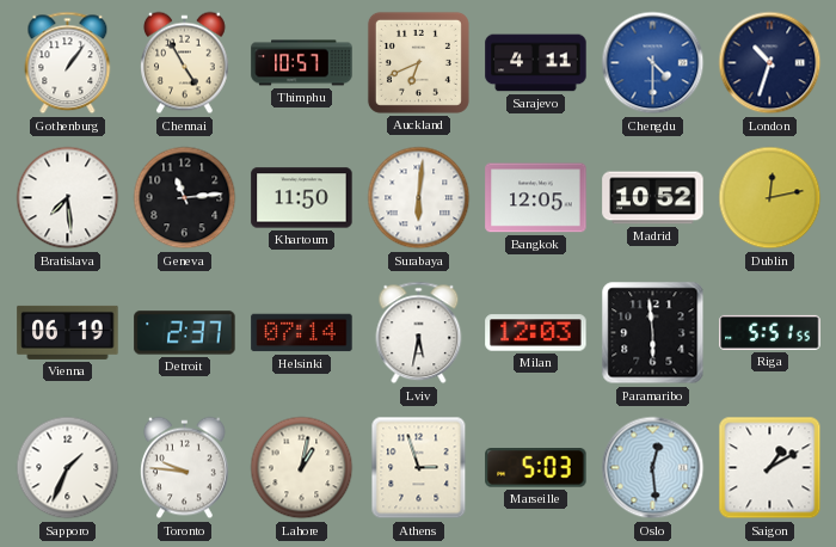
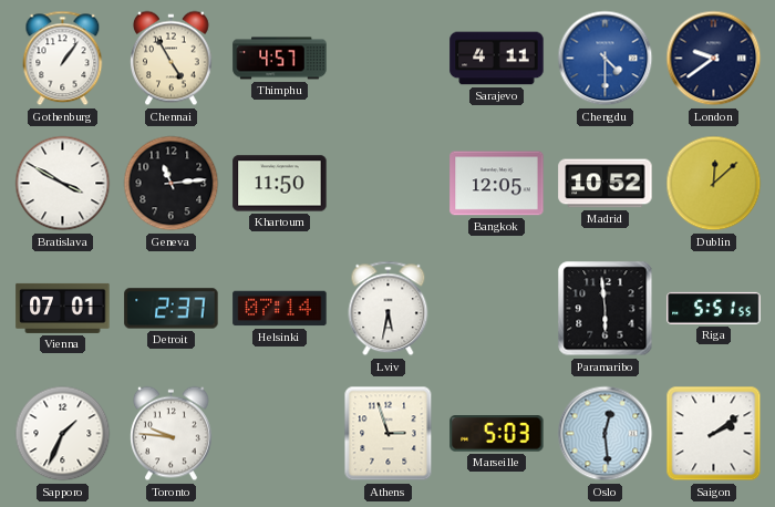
Thimphu: 10:57 -> 4:57
Auckland: 6:41 -> none
London: 10:33 -> 9:39
Bratislava: 7:29 -> 3:50
Surabaya: 6:01 -> none
Dublin: 12:13 -> 12:08
Vienna: 06:19 -> 07:01
Milan: 12:03 -> none
Lahore: 1:02 -> none
Saigon: 1:10 -> 2:09
